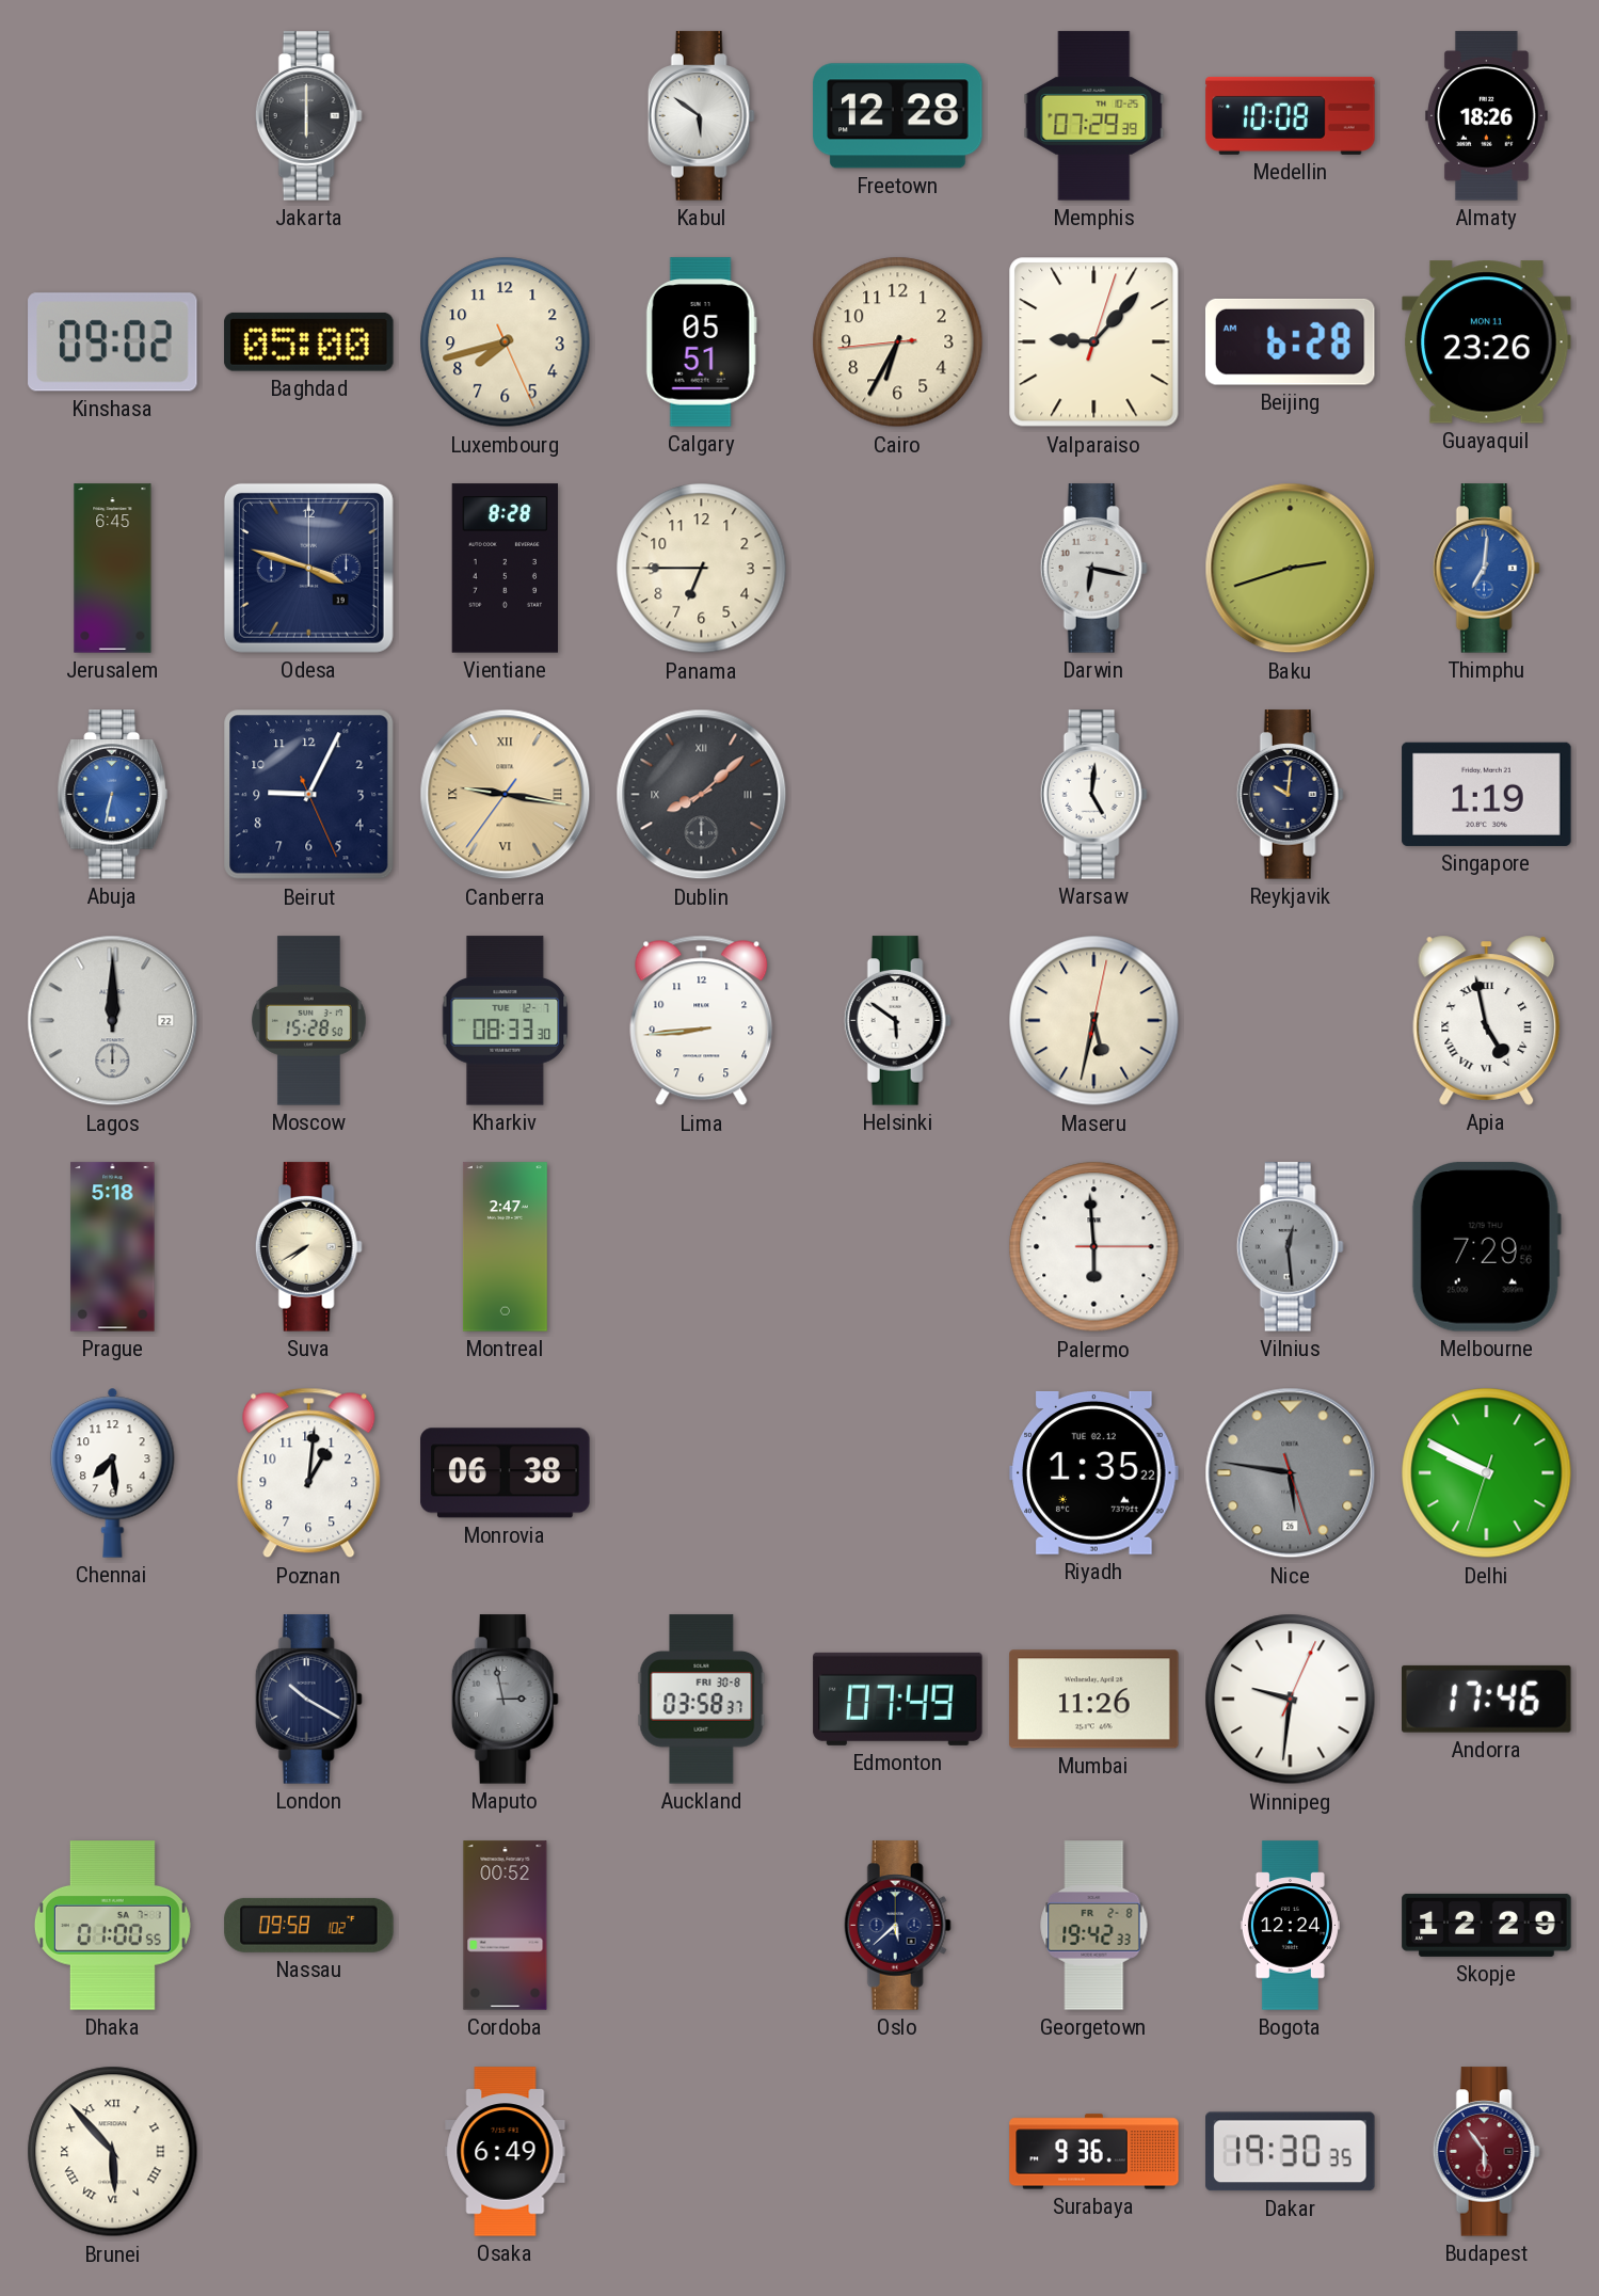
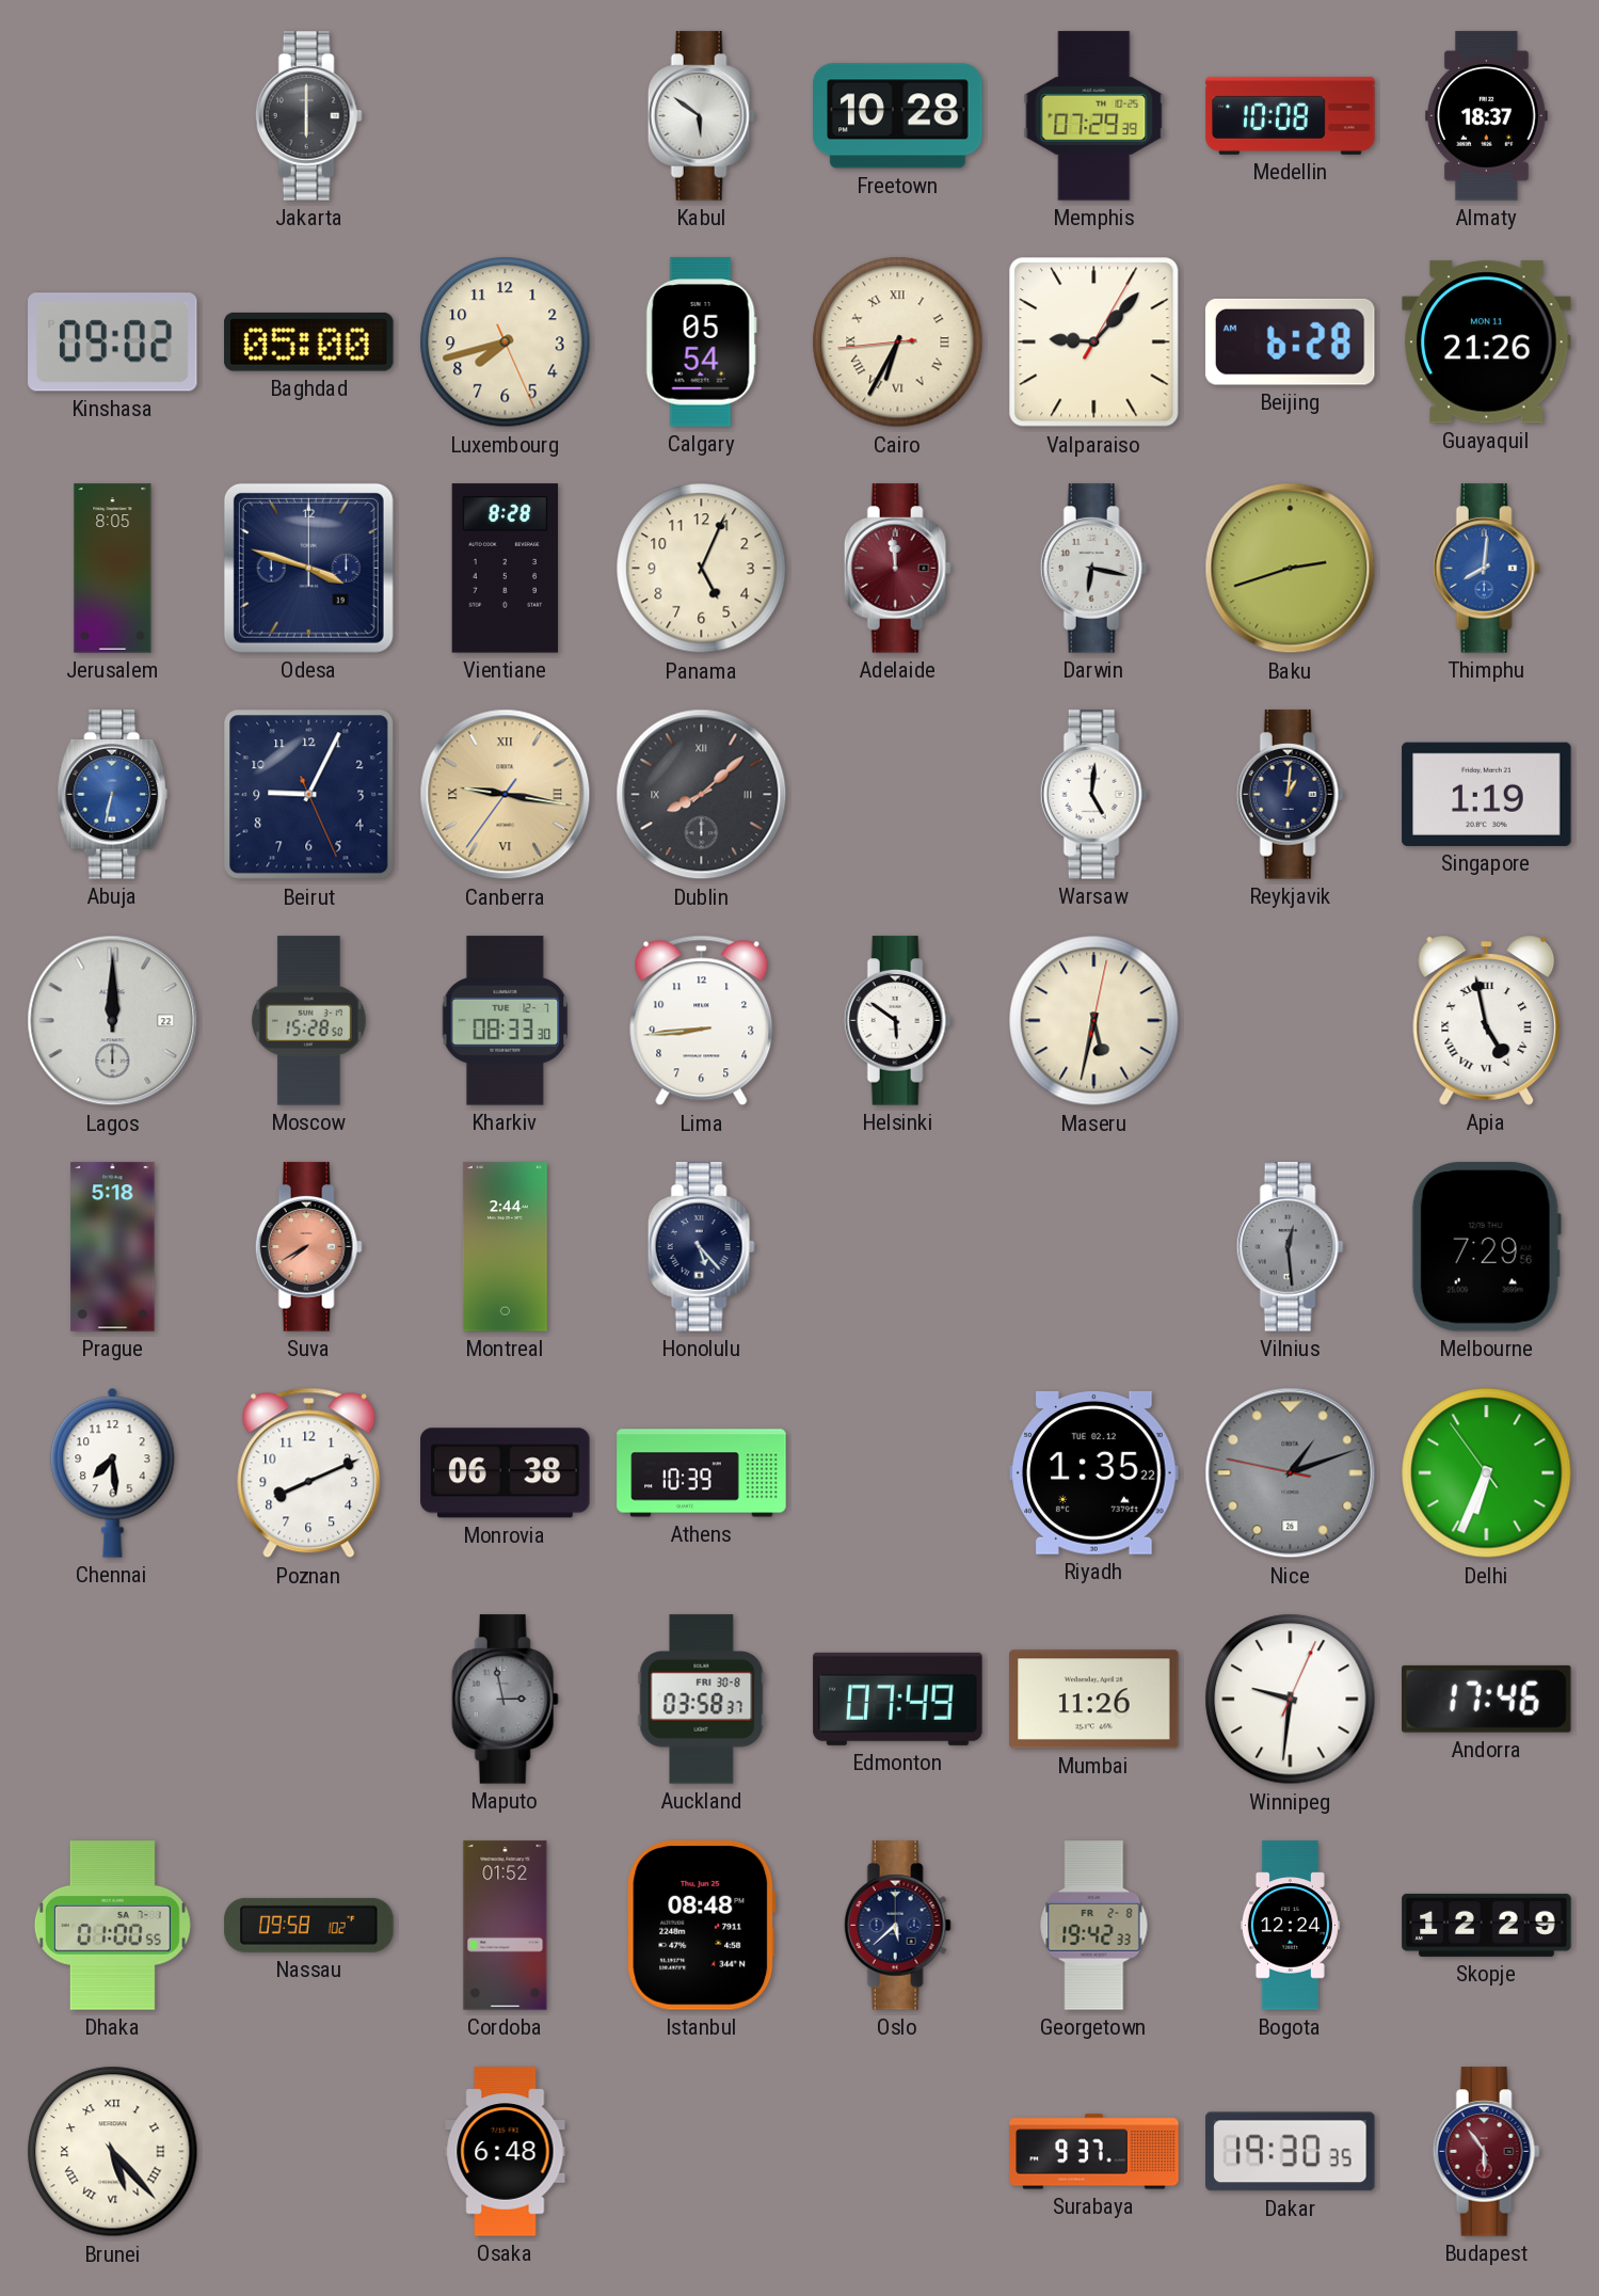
Freetown: 12:28 -> 10:28
Almaty: 18:26 -> 18:37
Calgary: 05:51 -> 05:54
Cairo numerals: Arabic -> Roman
Valparaiso: 9:07:03 -> 9:07:05
Guayaquil: 23:26 -> 21:26
Jerusalem: 6:45 -> 8:05
Panama: 6:45 -> 5:04
Adelaide: none -> 11:59
Thimphu: 7:01 -> 8:01
Reykjavik: 10:01 -> 1:01
Suva dial: cream -> salmon
Montreal: 2:47 -> 2:44
Honolulu: none -> 5:23
Palermo: 5:59 -> none
Poznan: 1:01 -> 8:11
Athens: none -> 10:39
Nice: 5:46 -> 1:11
Delhi: 9:49 -> 6:33
London: 10:20 -> none
Cordoba: 00:52 -> 01:52
Istanbul: none -> 08:48
Brunei: 5:53 -> 5:23
Osaka: 6:49 -> 6:48
Surabaya: 9:36 -> 9:37
